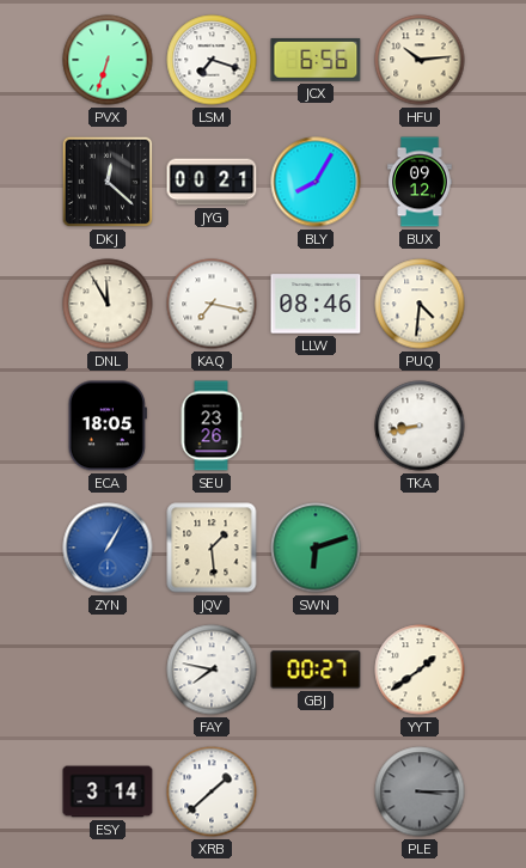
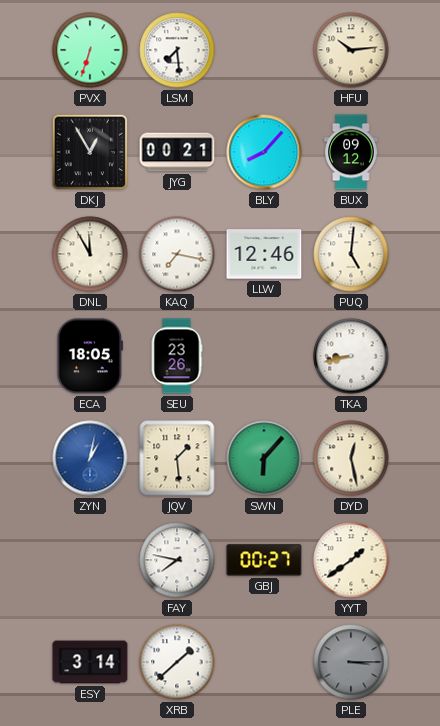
LSM: 7:18 -> 7:29
JCX: 6:56 -> none
DKJ: 12:22 -> 12:55
BLY: 8:05 -> 8:07
LLW: 08:46 -> 12:46
PUQ: 4:31 -> 5:01
ZYN: 1:05 -> 1:02
SWN: 6:12 -> 6:07
DYD: none -> 12:28
